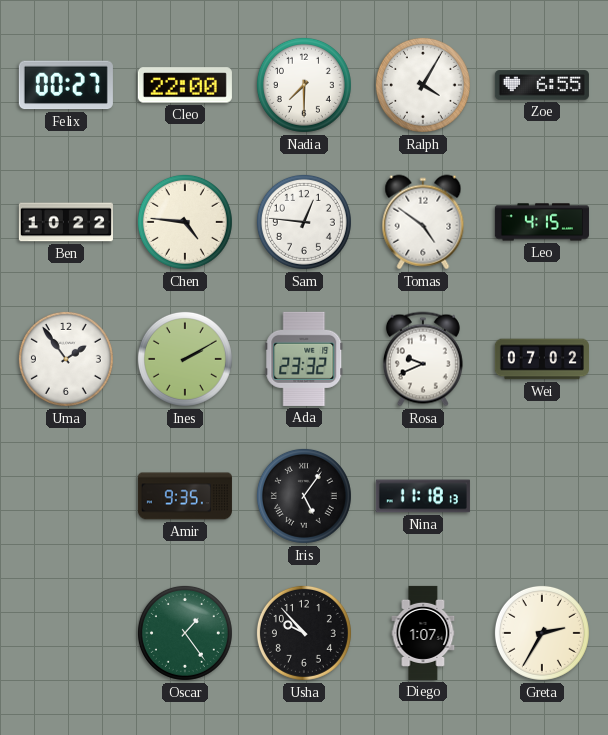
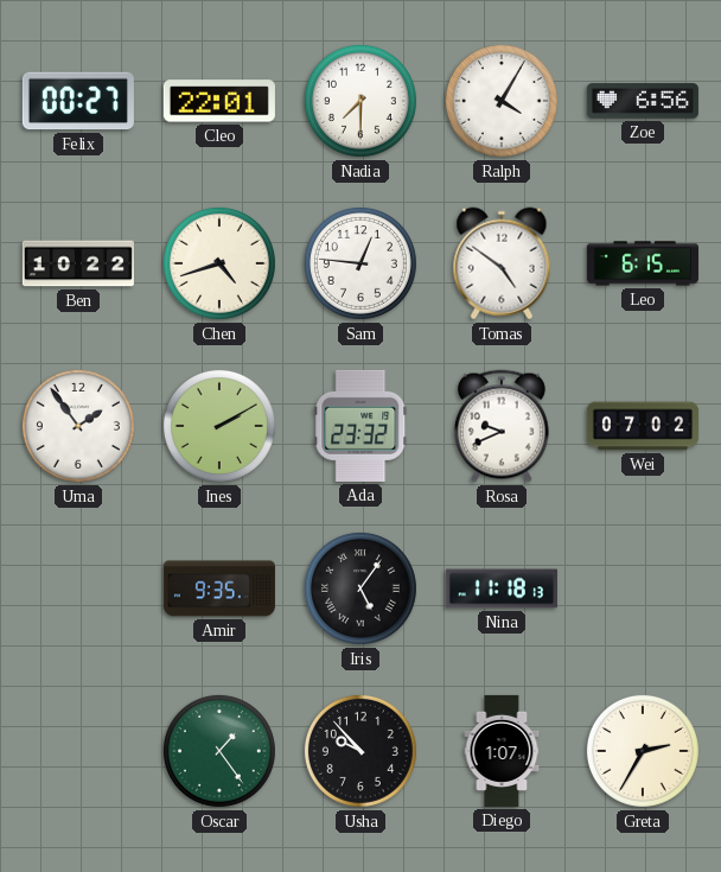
Cleo: 22:00 -> 22:01
Zoe: 6:55 -> 6:56
Chen: 4:46 -> 4:42
Leo: 4:15 -> 6:15
